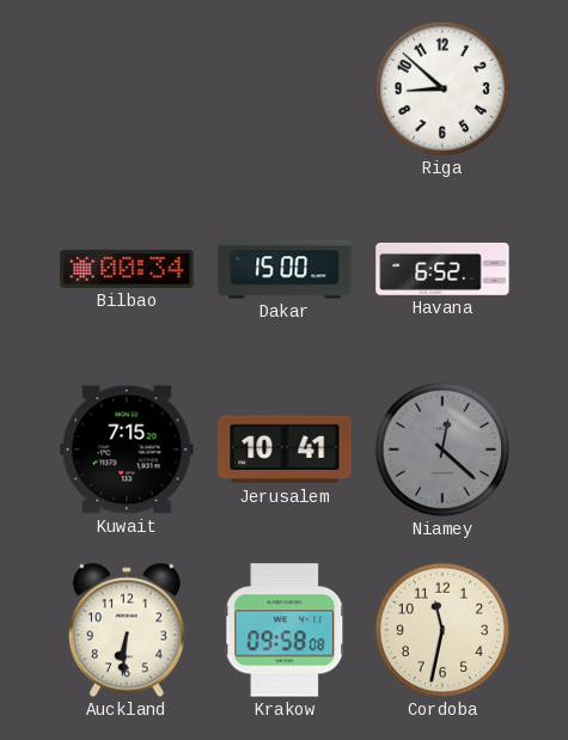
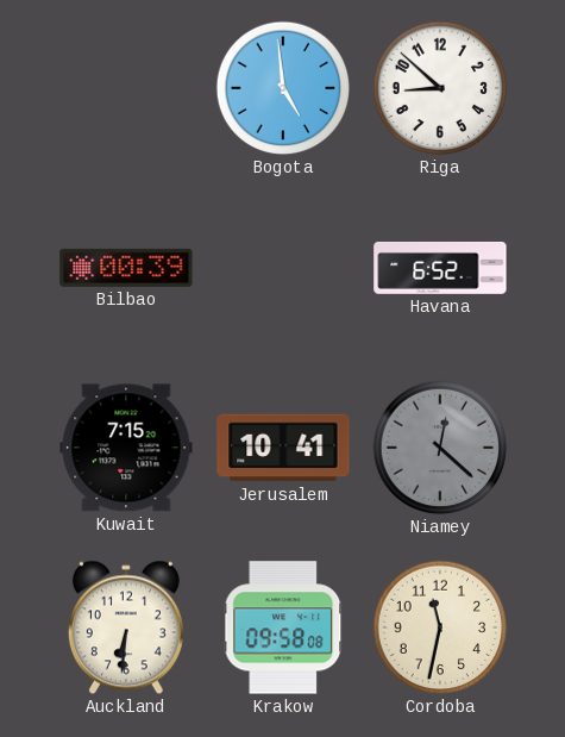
Bogota: none -> 4:59
Bilbao: 00:34 -> 00:39
Dakar: 15:00 -> none
